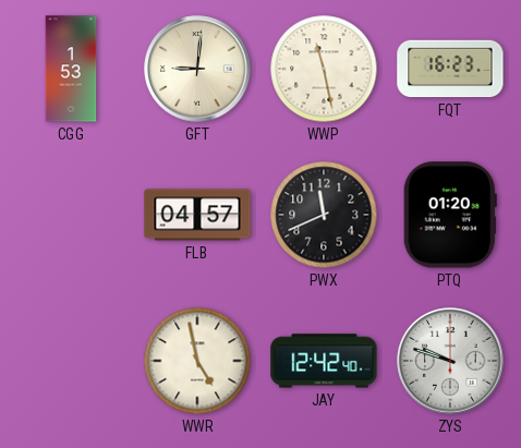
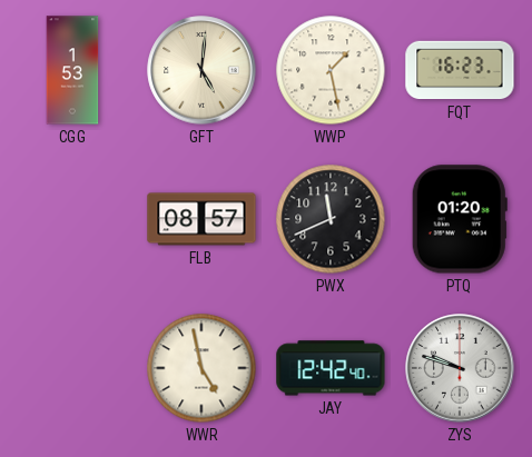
GFT: 9:01 -> 5:01
WWP: 11:28 -> 1:28
FLB: 04:57 -> 08:57
